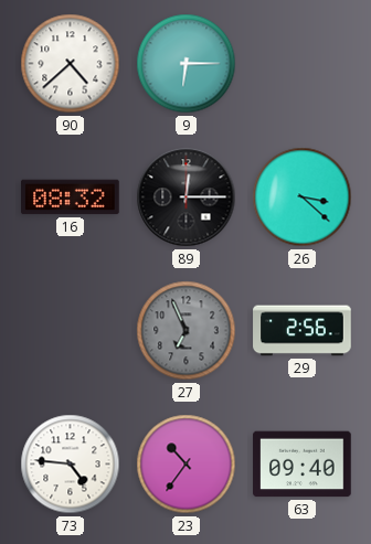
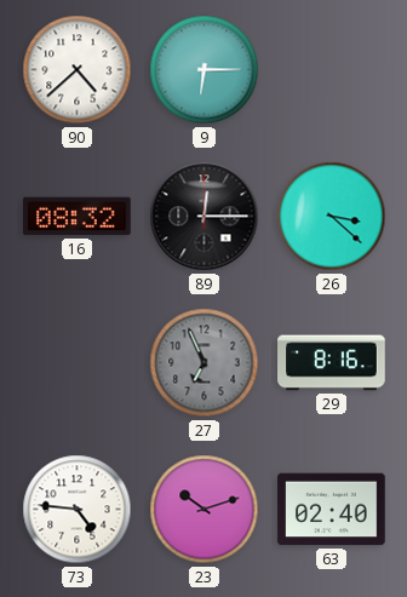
29: 2:56 -> 8:16
23: 10:36 -> 10:12
63: 09:40 -> 02:40
